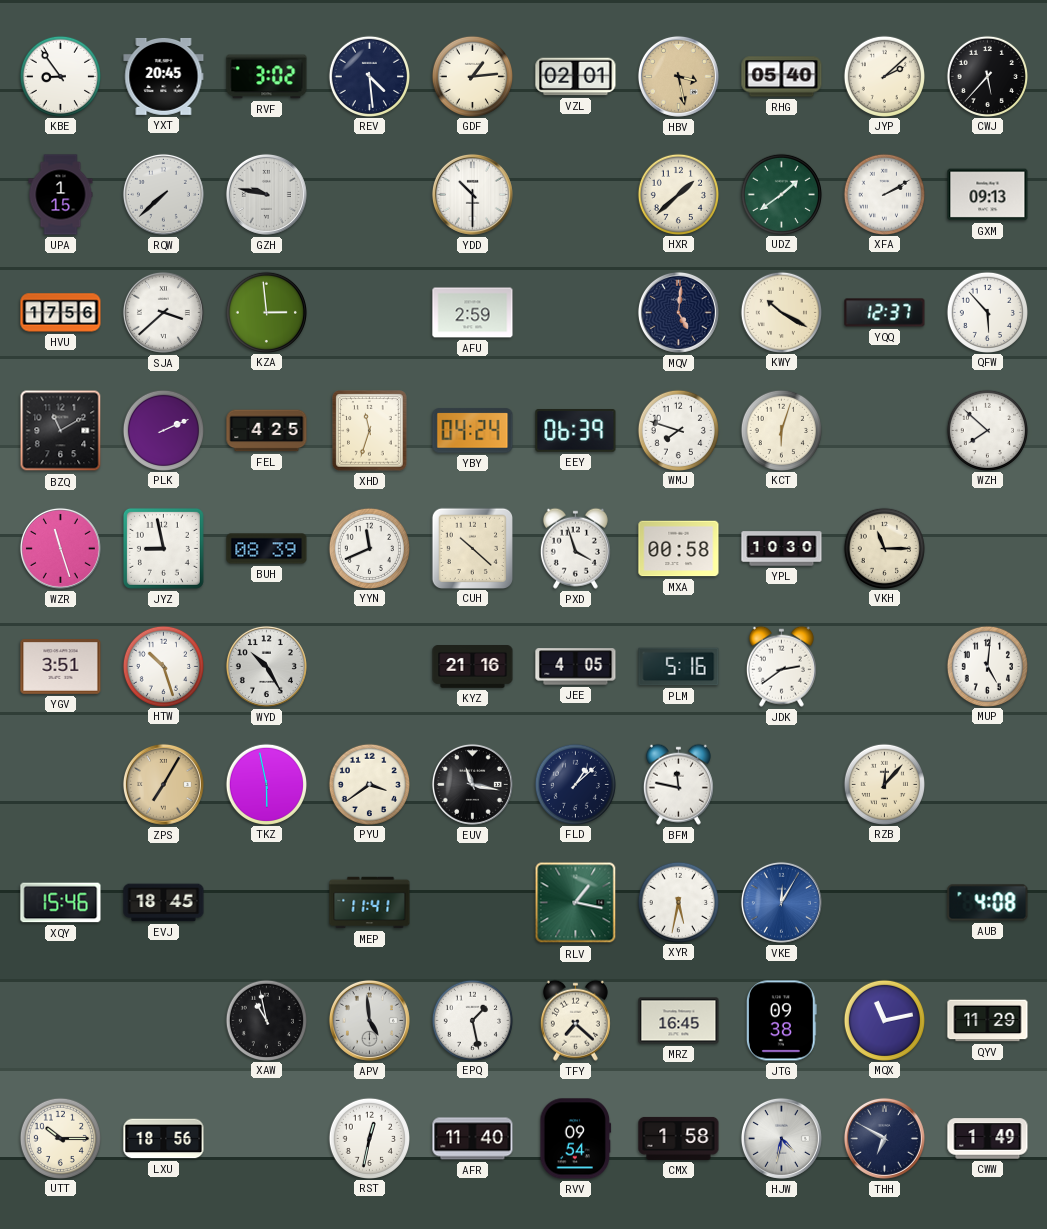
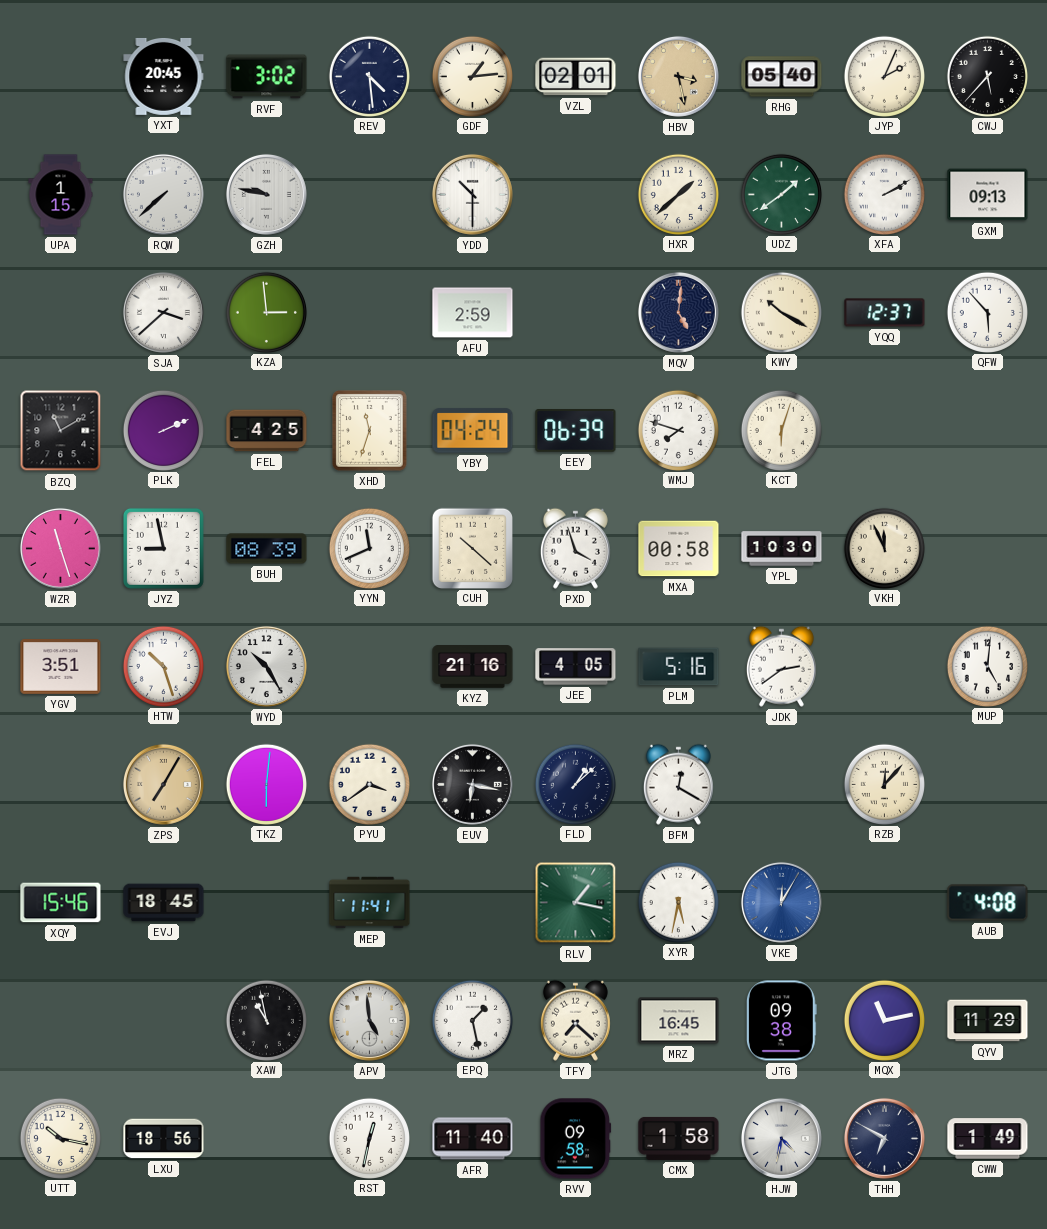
KBE: 8:54 -> none
JYP: 2:08 -> 2:04
HVU: 17:56 -> none
WZH: 7:52 -> none
VKH: 11:15 -> 11:56
TKZ: 5:58 -> 6:01
EUV: 11:17 -> 6:17
BFM: 11:47 -> 12:20
UTT: 10:15 -> 10:17
RVV: 09:54 -> 09:58
